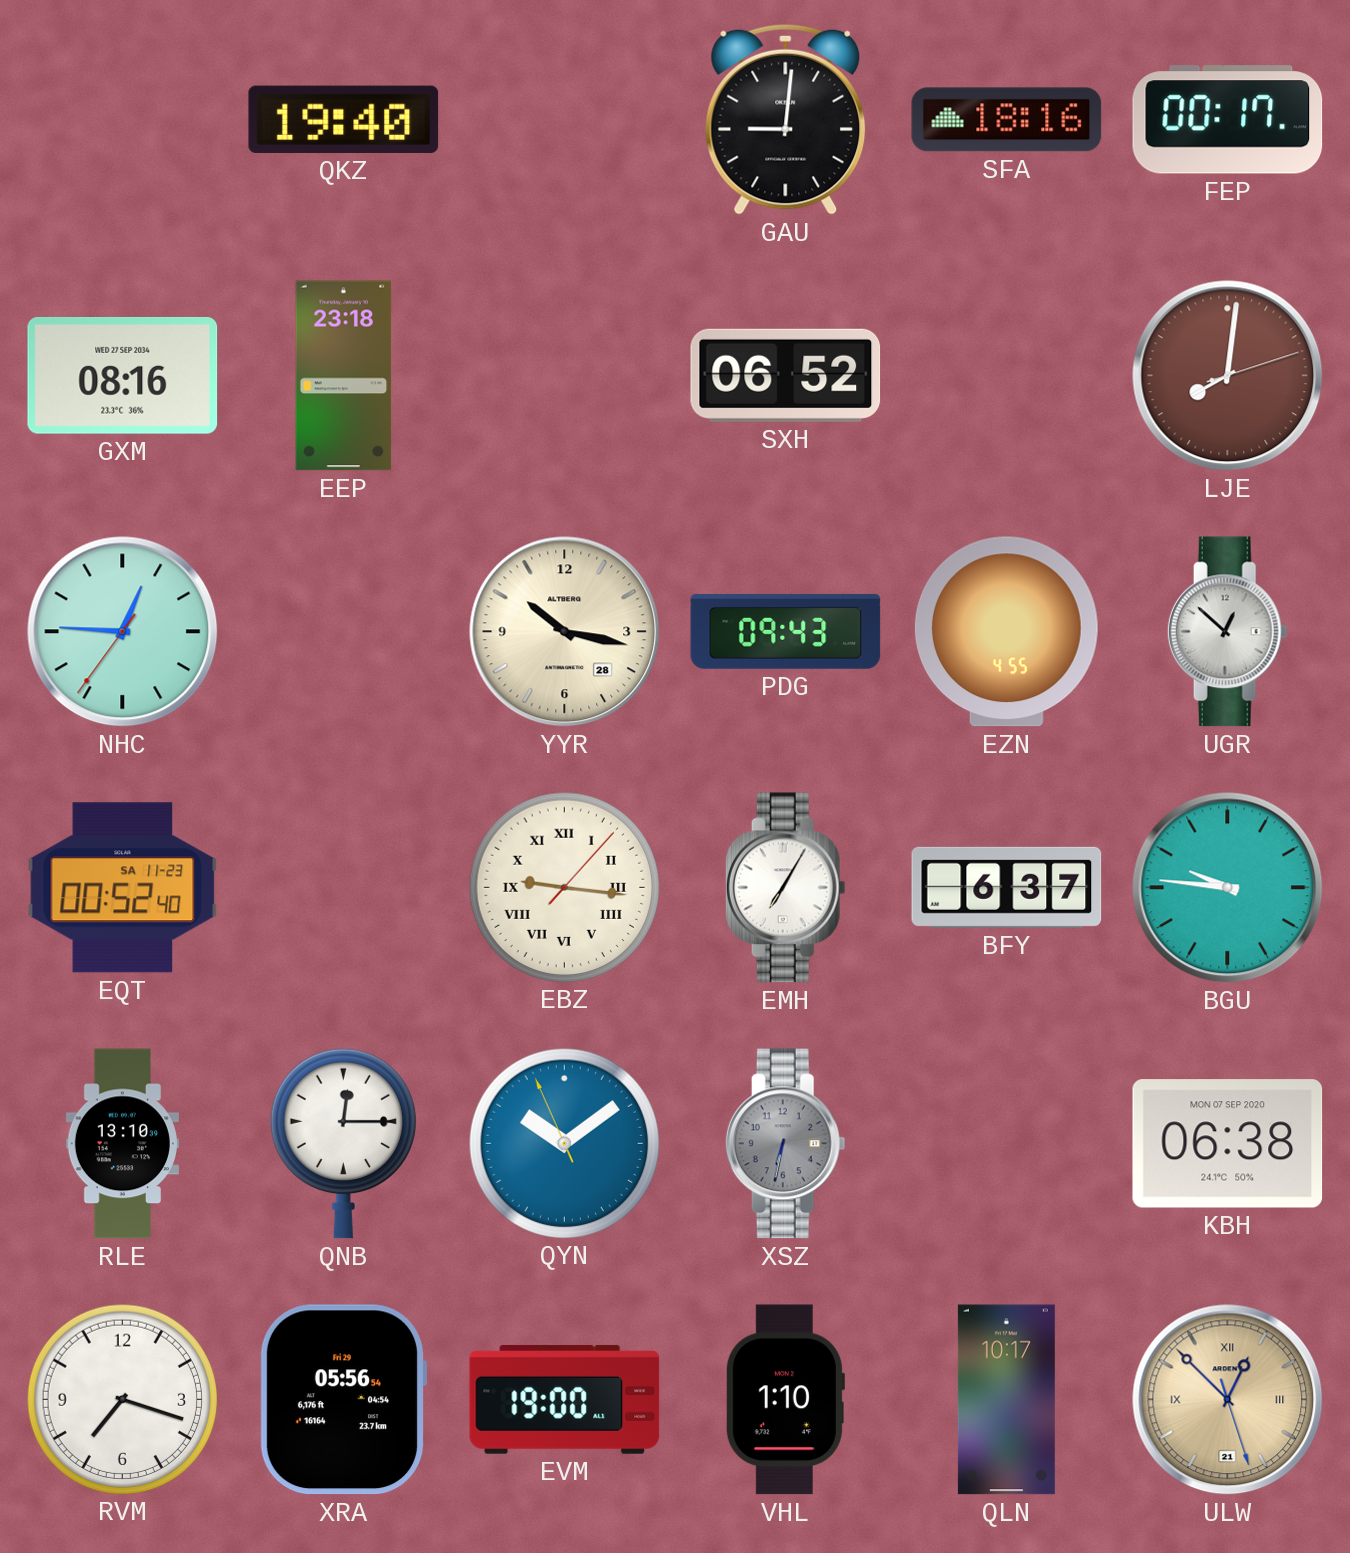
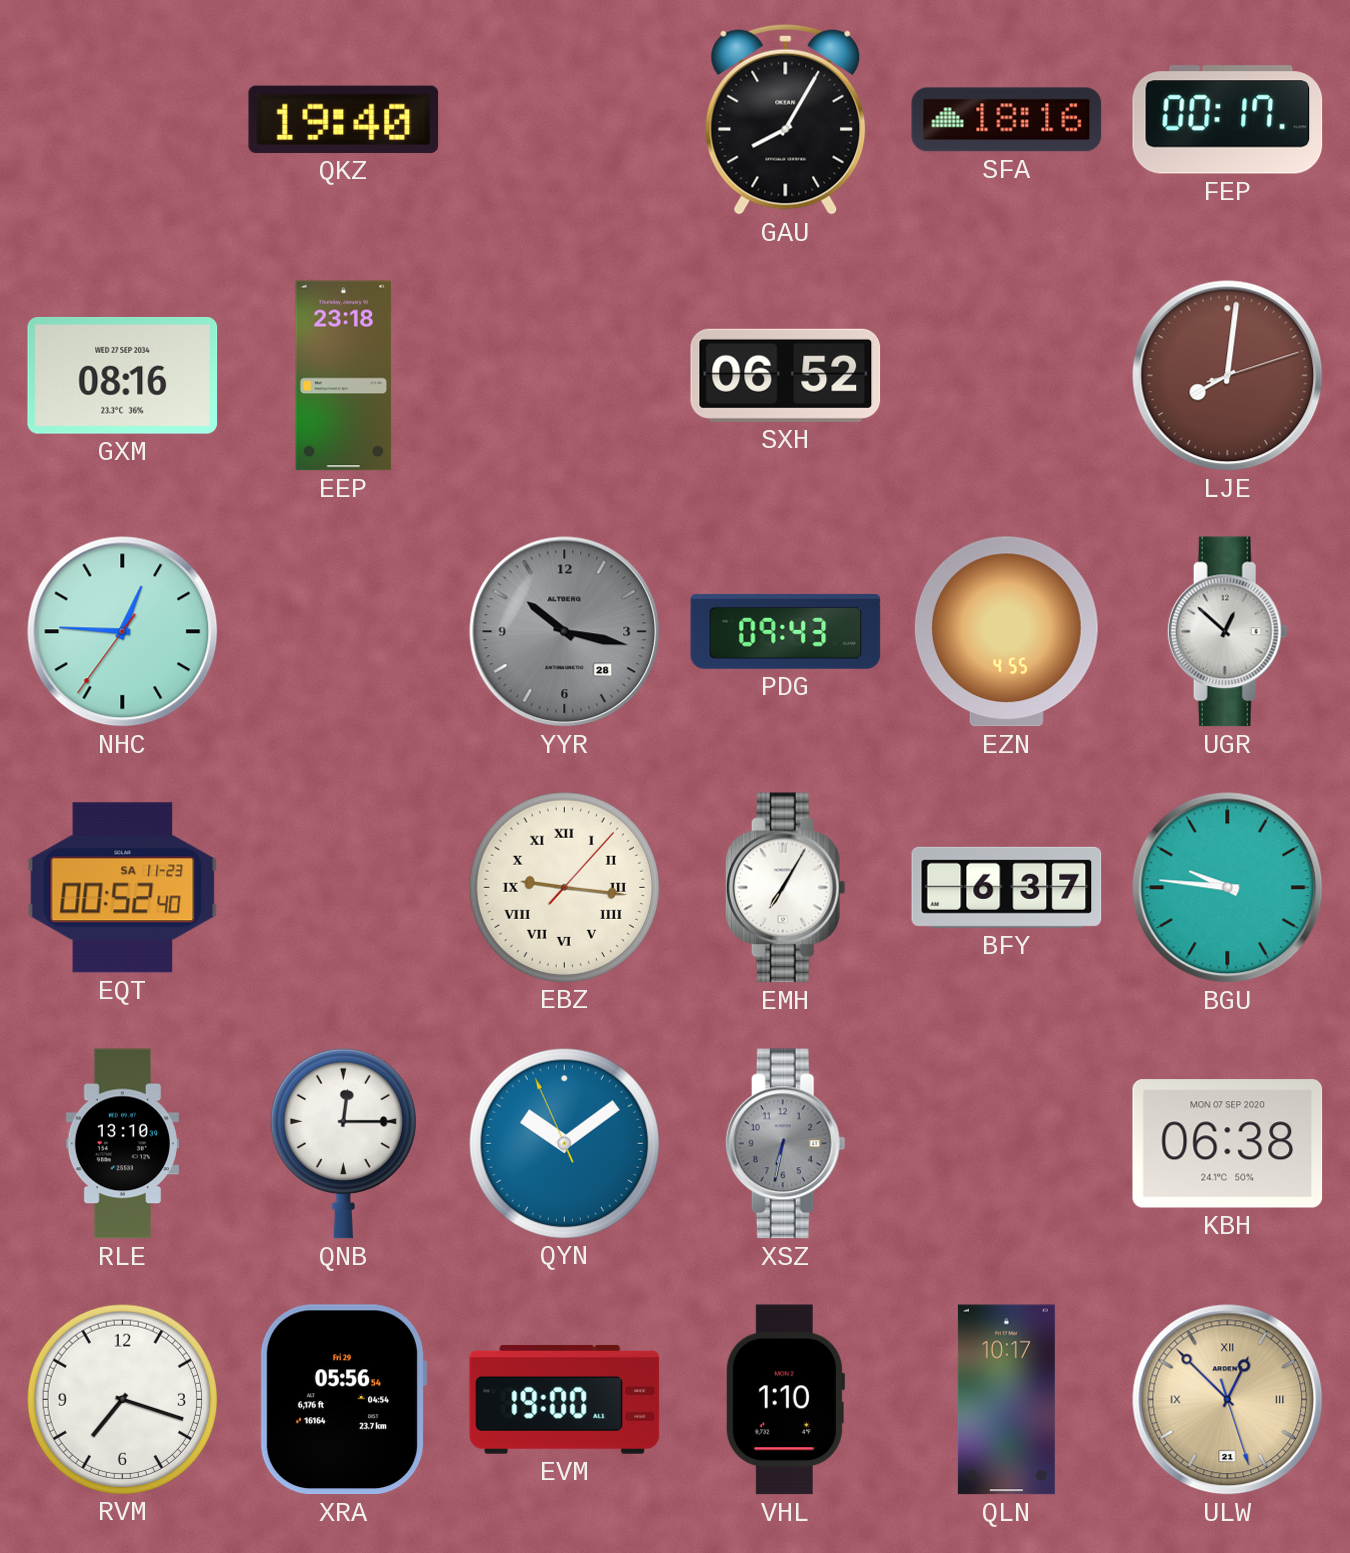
GAU: 9:01 -> 8:05
YYR dial: cream -> grey
